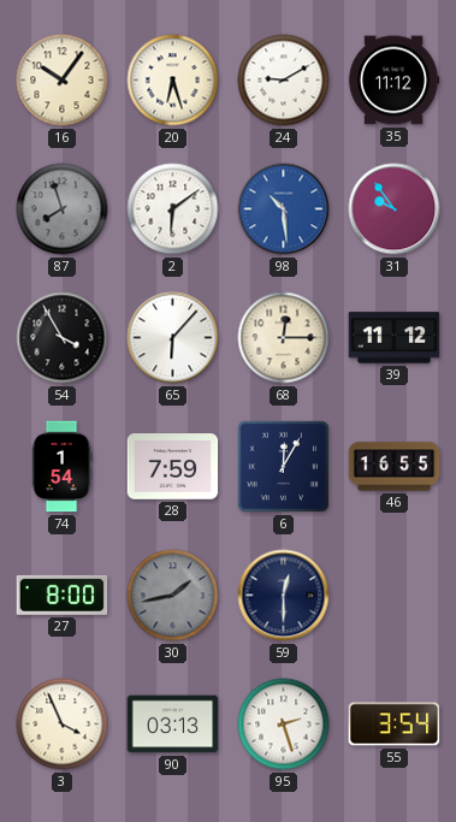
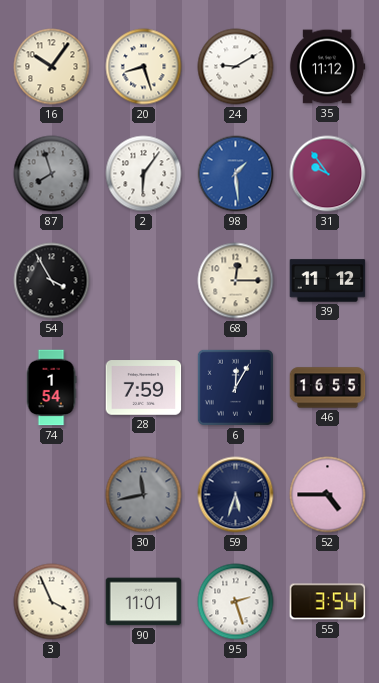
20: 6:27 -> 8:27
2: 6:09 -> 6:06
98: 10:29 -> 1:29
65: 6:07 -> none
27: 8:00 -> none
30: 1:43 -> 11:43
59: 12:30 -> 5:33
52: none -> 4:45
90: 03:13 -> 11:01
